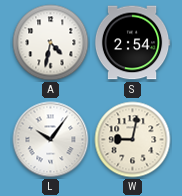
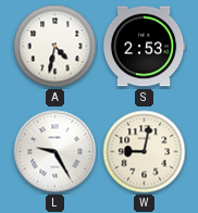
S: 2:54 -> 2:53
L: 10:06 -> 9:25
